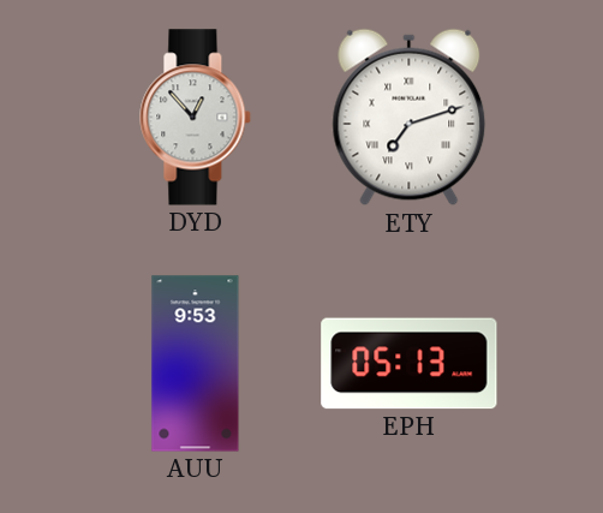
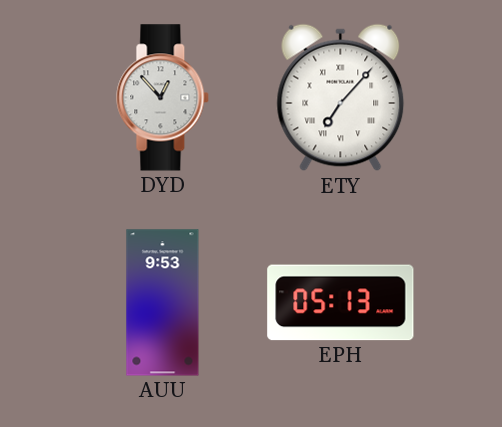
ETY: 7:12 -> 7:07
